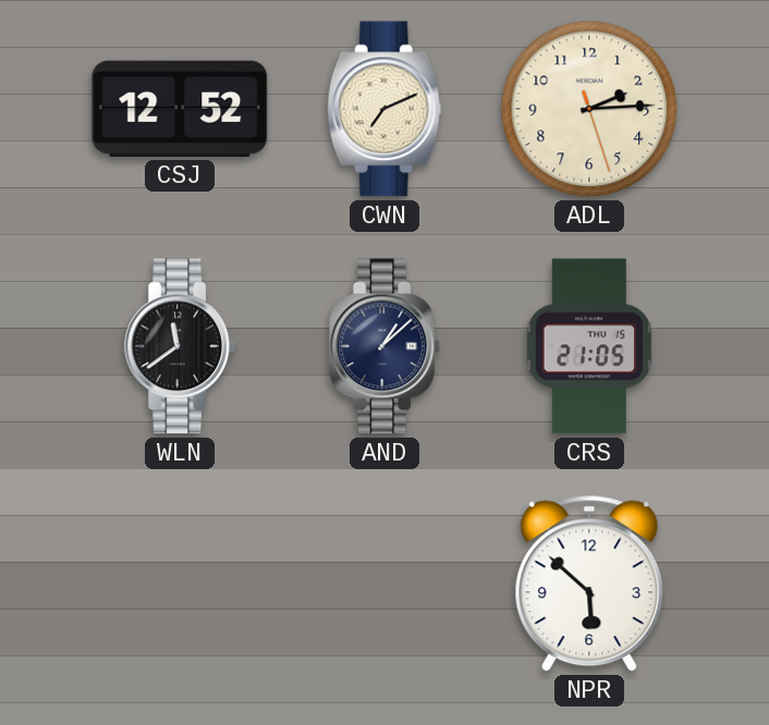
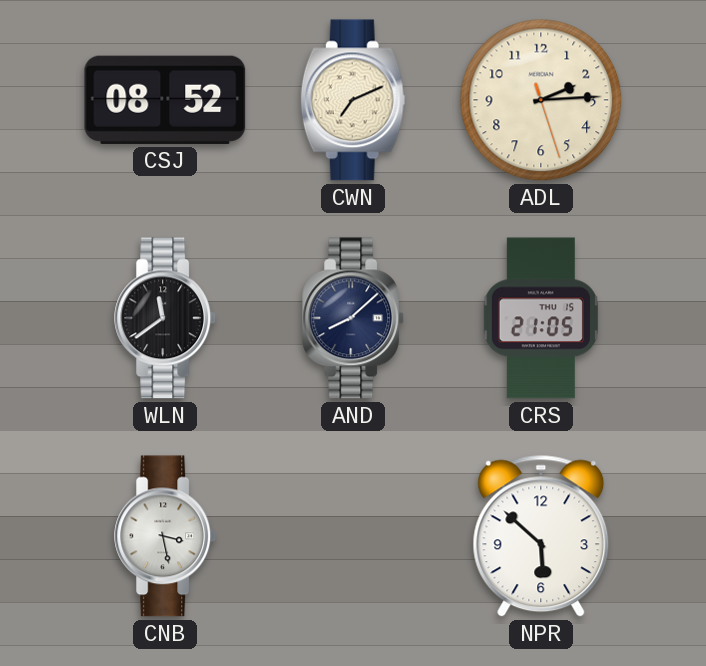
CSJ: 12:52 -> 08:52
AND: 1:08 -> 8:08
CNB: none -> 3:28
